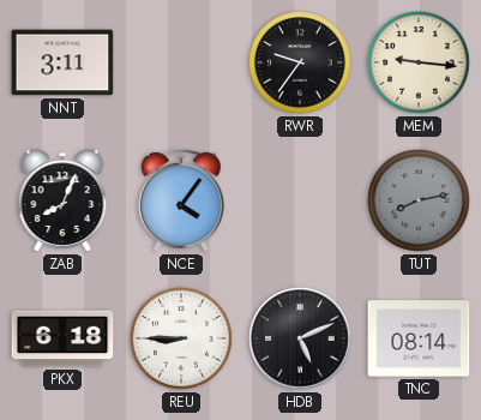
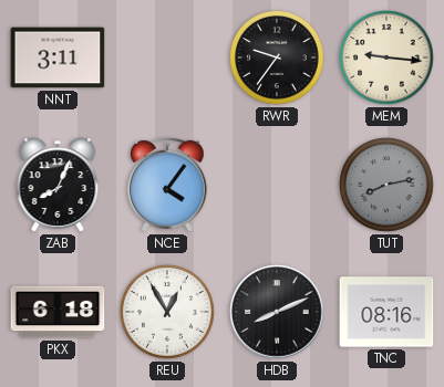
REU: 8:45 -> 12:55
HDB: 5:11 -> 8:11
TNC: 08:14 -> 08:16
